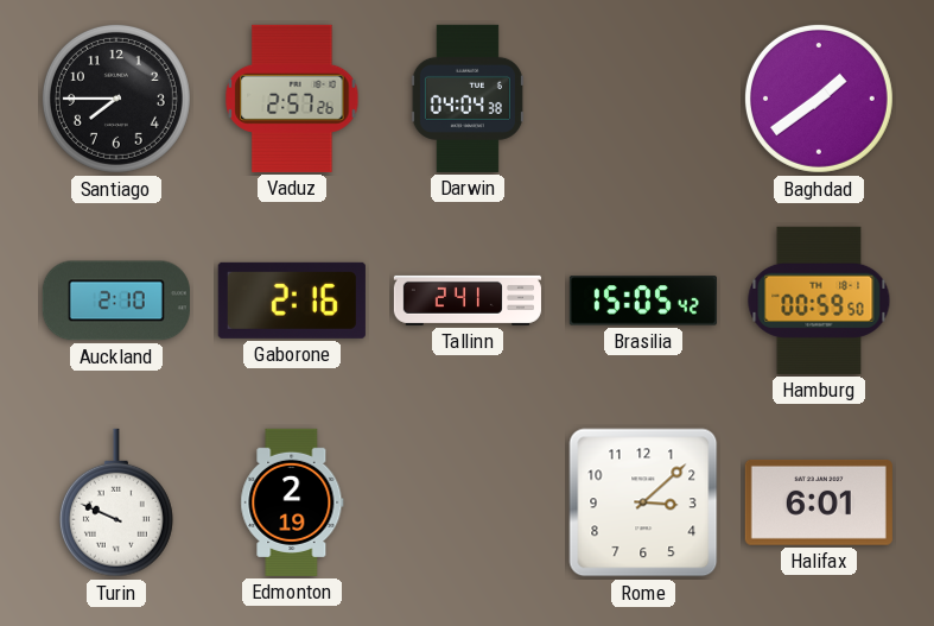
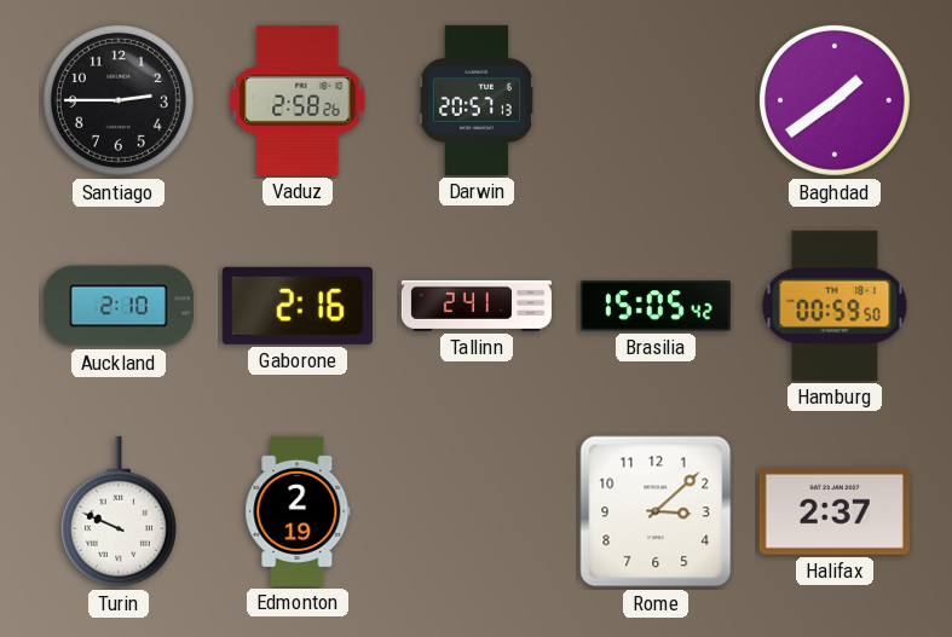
Santiago: 7:45 -> 2:45
Vaduz: 2:57 -> 2:58
Darwin: 04:04 -> 20:57
Halifax: 6:01 -> 2:37
